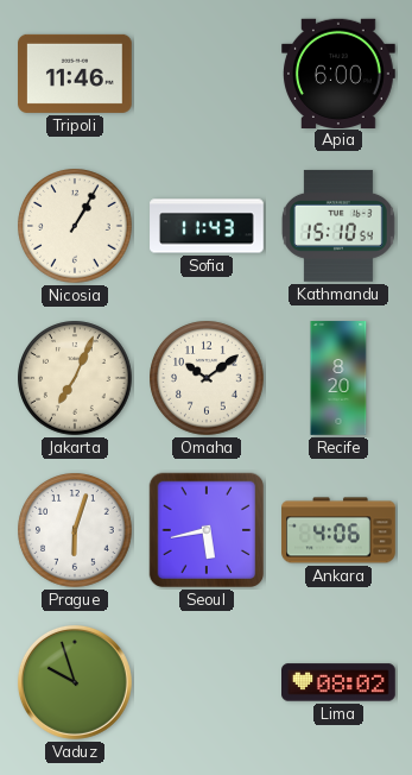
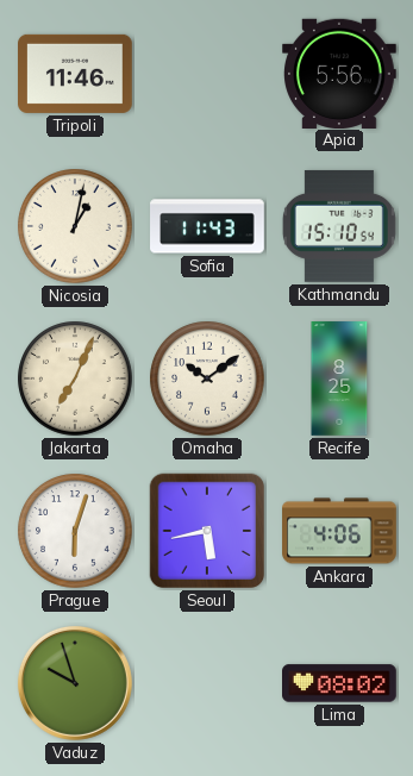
Apia: 6:00 -> 5:56
Nicosia: 1:05 -> 1:02
Recife: 8:20 -> 8:25
